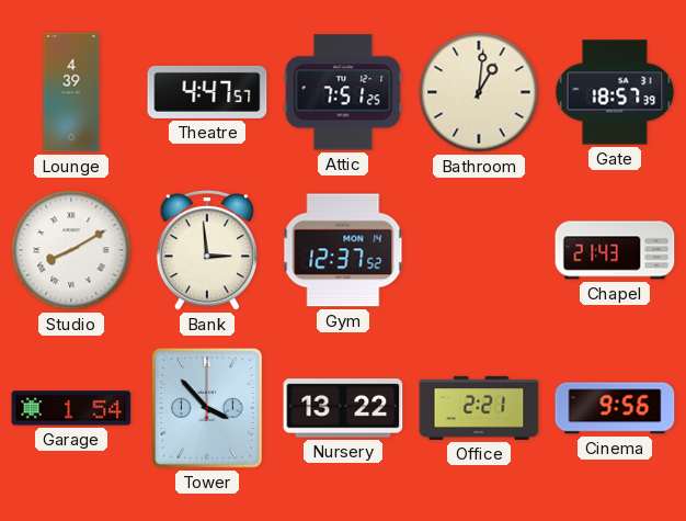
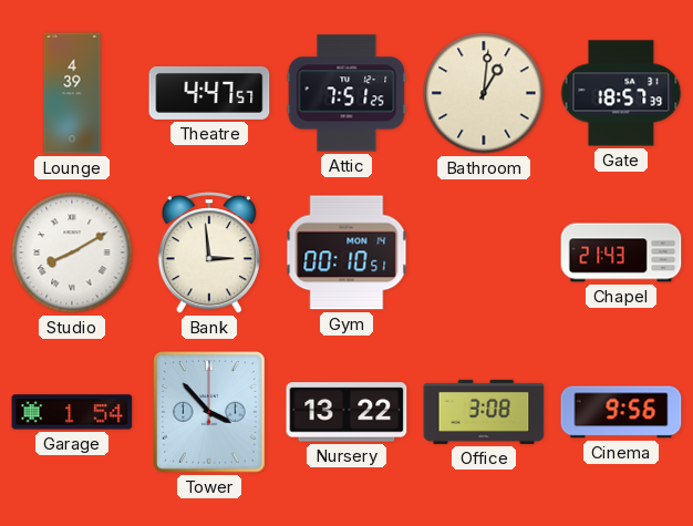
Gym: 12:37 -> 00:10
Office: 2:21 -> 3:08
